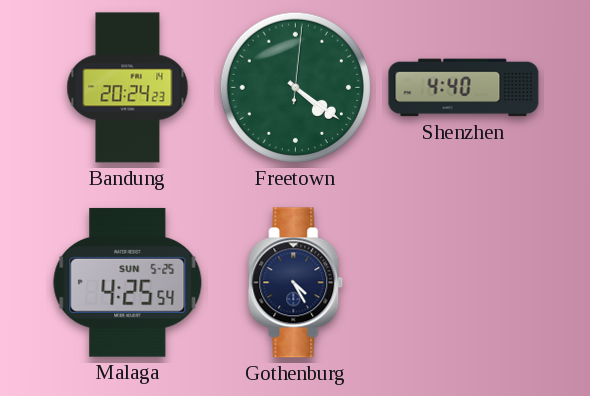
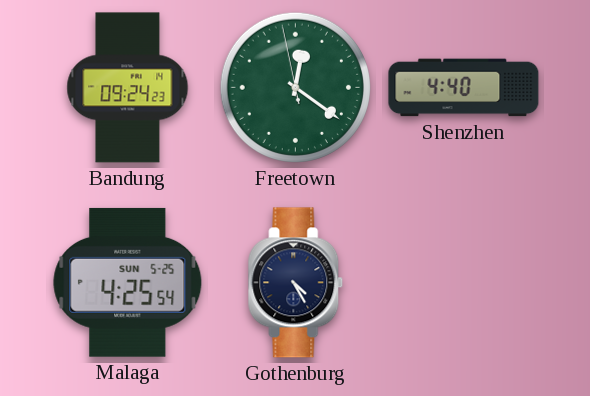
Bandung: 20:24 -> 09:24
Freetown: 4:21 -> 12:20
